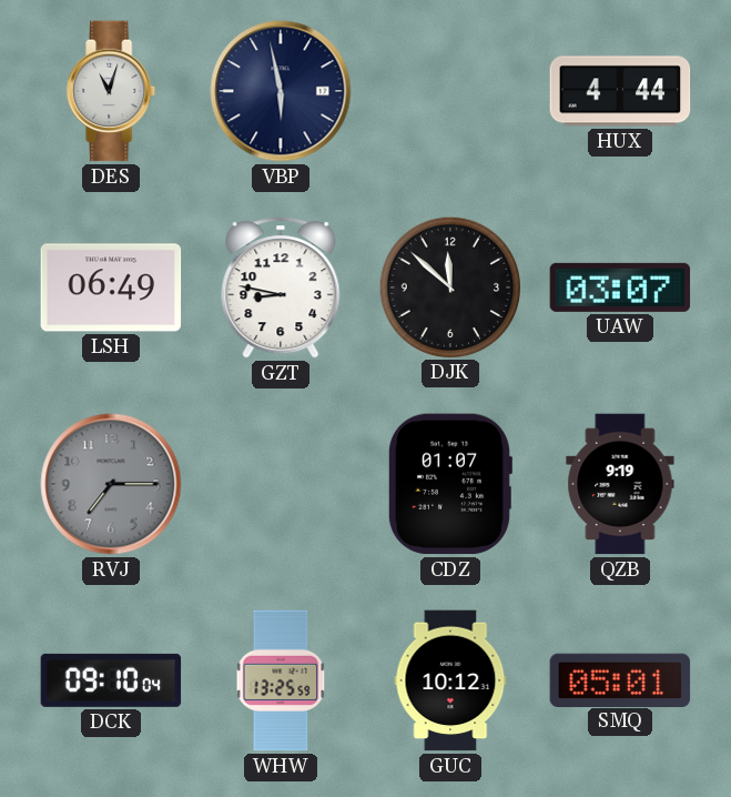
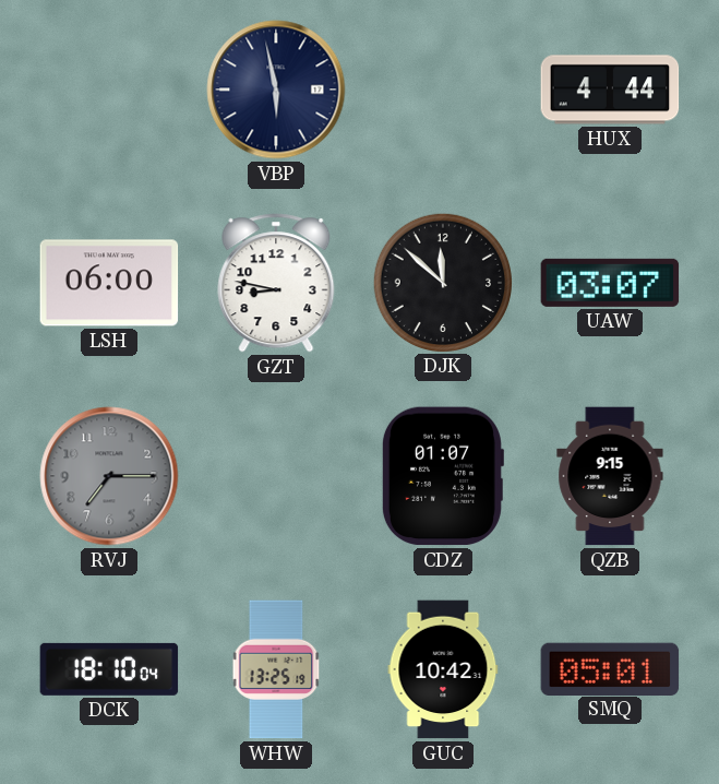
DES: 11:03 -> none
LSH: 06:49 -> 06:00
QZB: 9:19 -> 9:15
DCK: 09:10 -> 18:10
WHW: 13:25:59 -> 13:25:19
GUC: 10:12 -> 10:42
